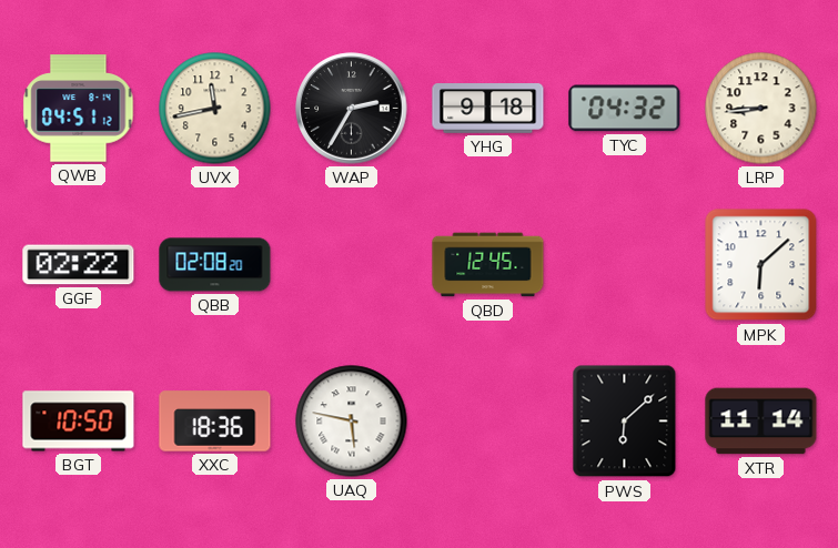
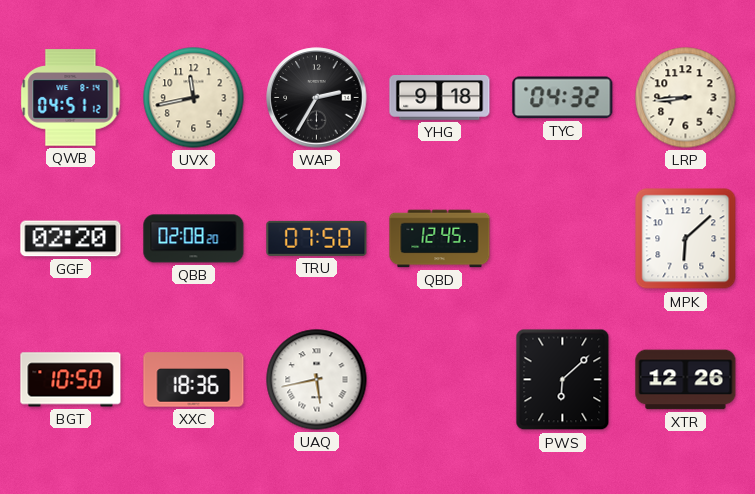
GGF: 02:22 -> 02:20
TRU: none -> 07:50
UAQ: 5:47 -> 5:43
XTR: 11:14 -> 12:26
